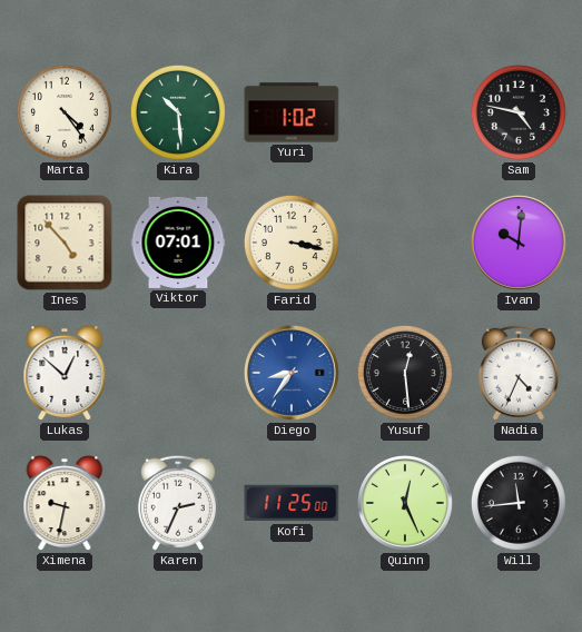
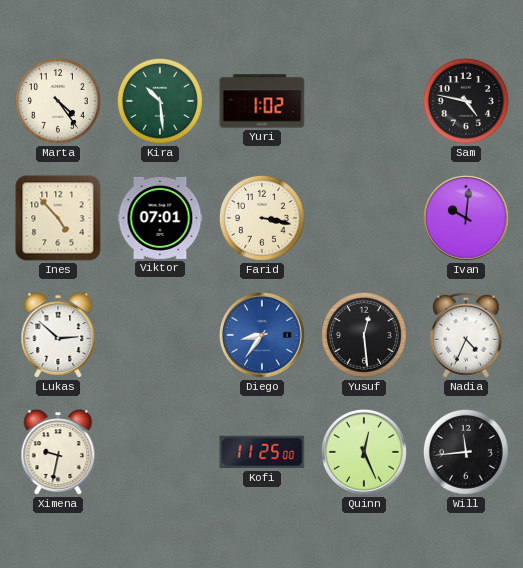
Lukas: 12:52 -> 2:52
Karen: 2:34 -> none
